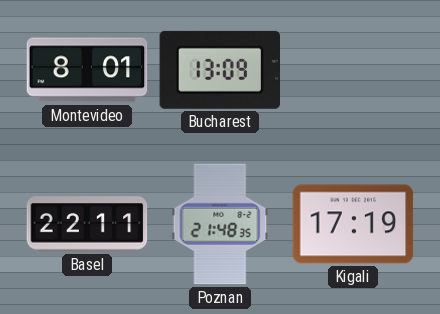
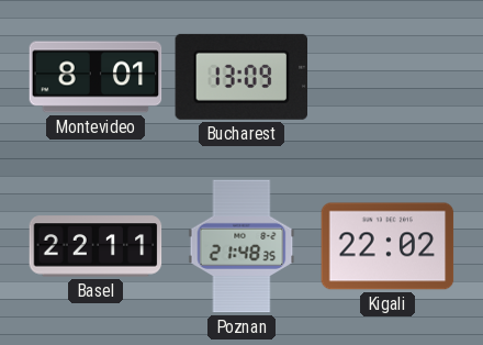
Kigali: 17:19 -> 22:02
